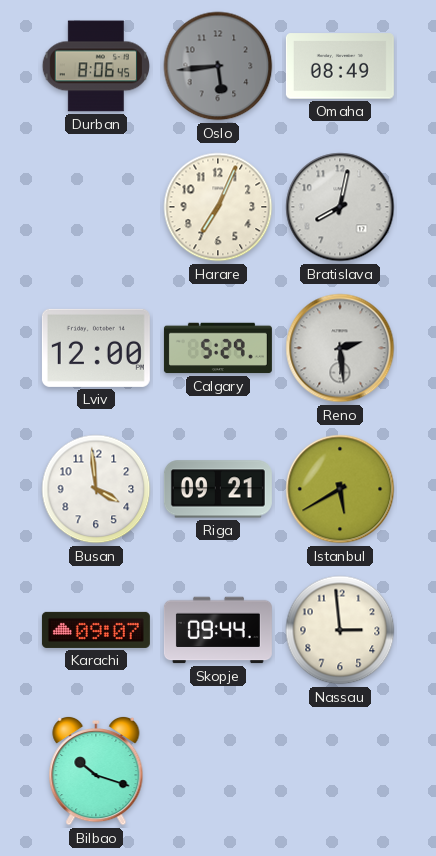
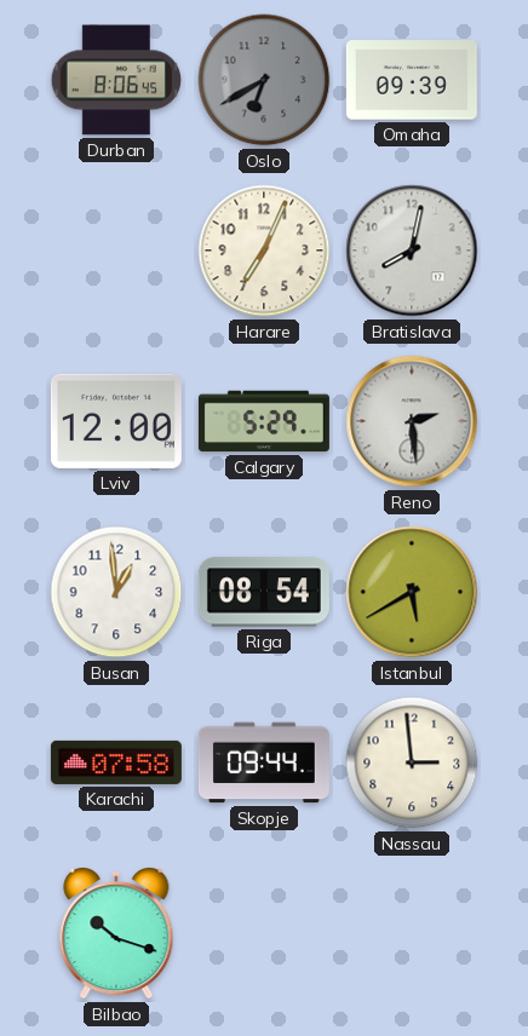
Oslo: 5:44 -> 6:40
Omaha: 08:49 -> 09:39
Busan: 3:59 -> 12:59
Riga: 09:21 -> 08:54
Karachi: 09:07 -> 07:58
